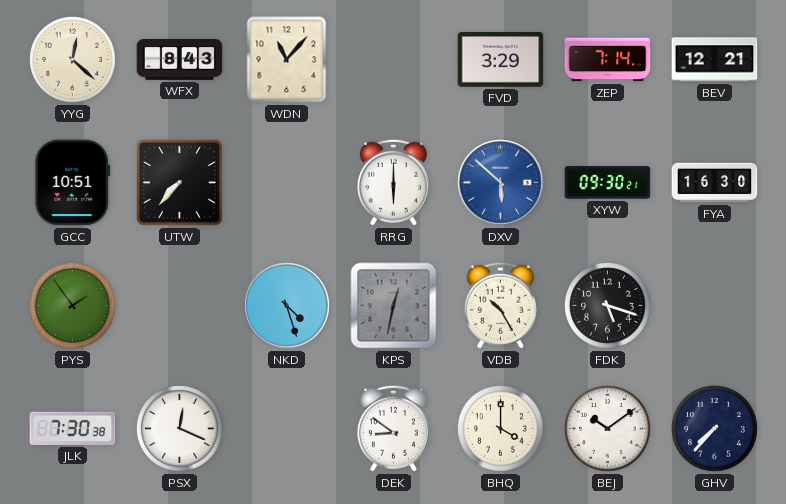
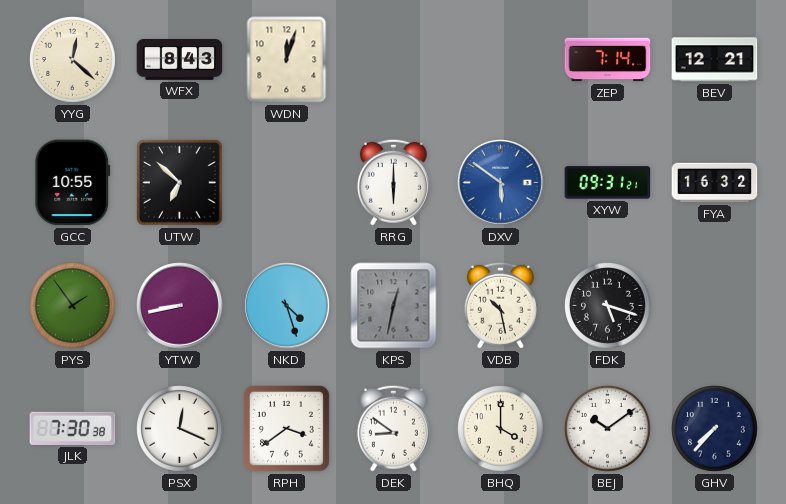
WDN: 11:07 -> 12:03
FVD: 3:29 -> none
GCC: 10:51 -> 10:55
UTW: 7:37 -> 6:52
DXV: 5:52 -> 5:51
XYW: 09:30 -> 09:31
FYA: 16:30 -> 16:32
YTW: none -> 8:43
VDB: 10:25 -> 10:28
RPH: none -> 3:39
